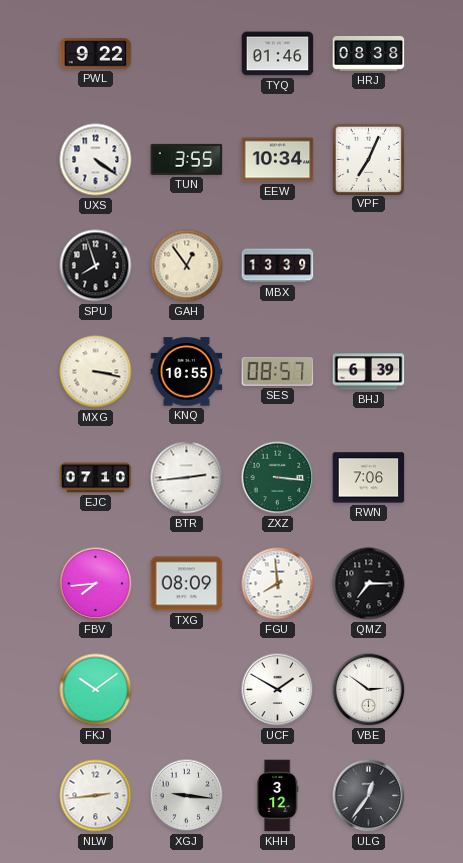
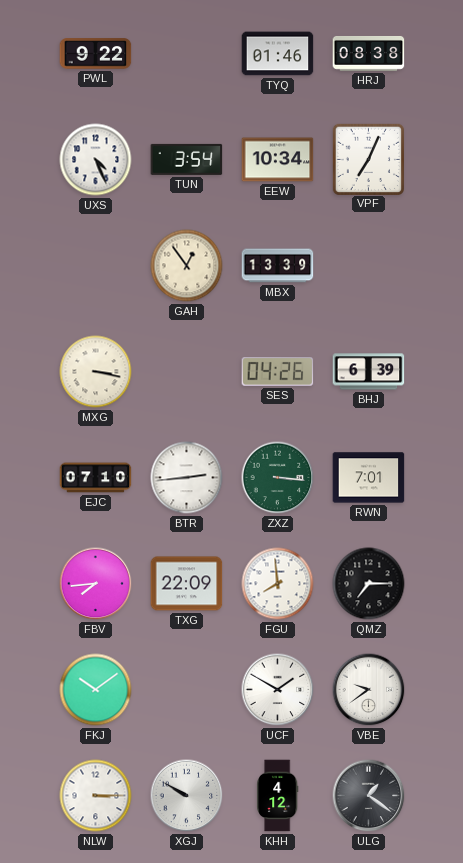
UXS: 4:21 -> 4:26
TUN: 3:55 -> 3:54
SPU: 7:57 -> none
KNQ: 10:55 -> none
SES: 08:57 -> 04:26
RWN: 7:06 -> 7:01
TXG: 08:09 -> 22:09
VBE: 2:51 -> 9:39
NLW: 2:44 -> 3:15
XGJ: 9:16 -> 9:50
KHH: 3:12 -> 4:12
ULG: 12:36 -> 1:21
